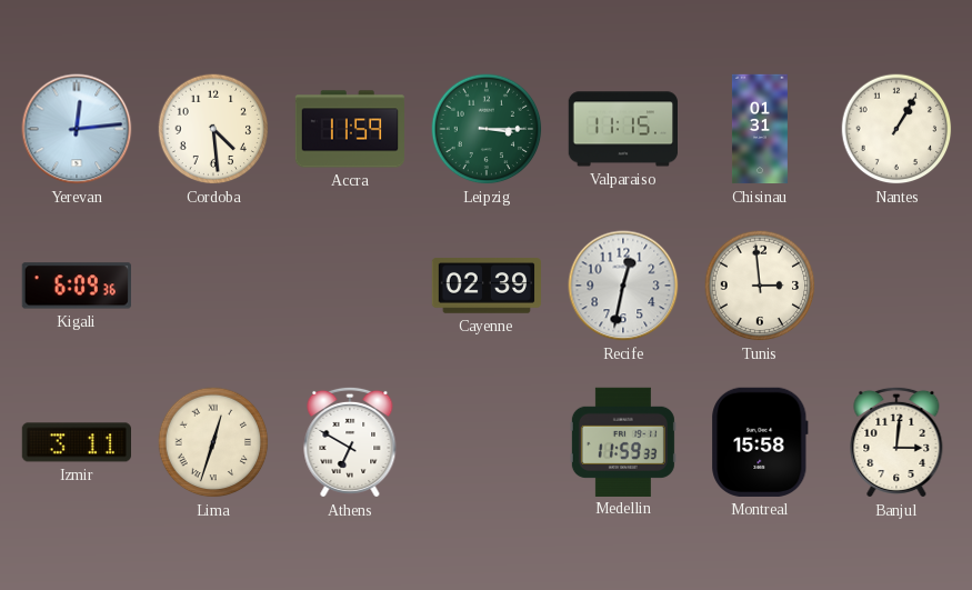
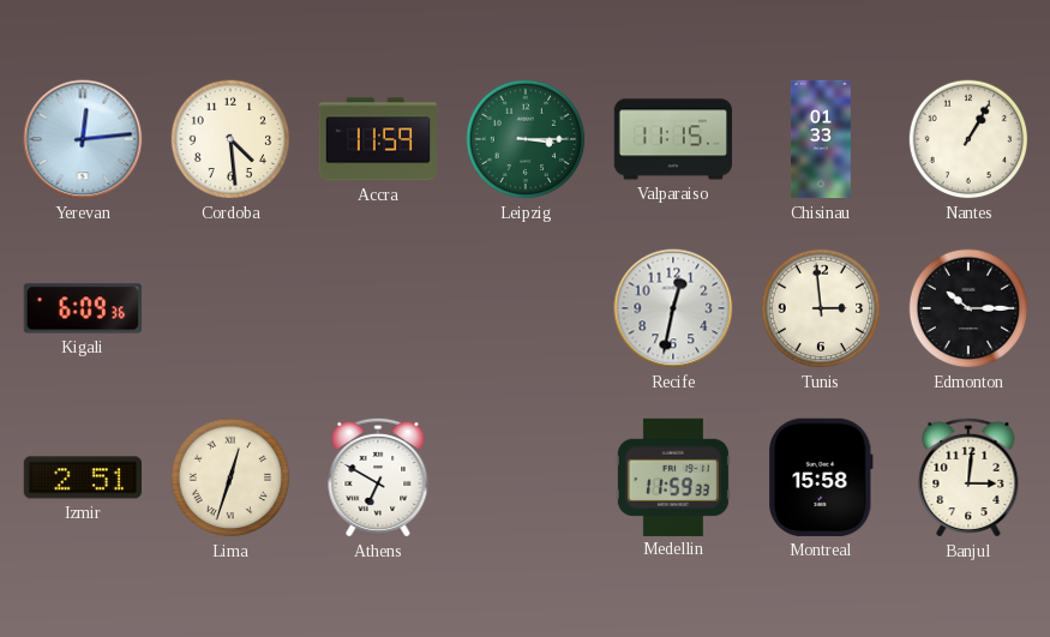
Chisinau: 01:31 -> 01:33
Cayenne: 02:39 -> none
Edmonton: none -> 10:15
Izmir: 3:11 -> 2:51
